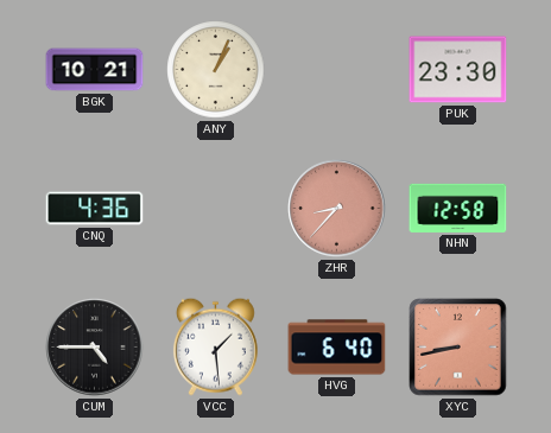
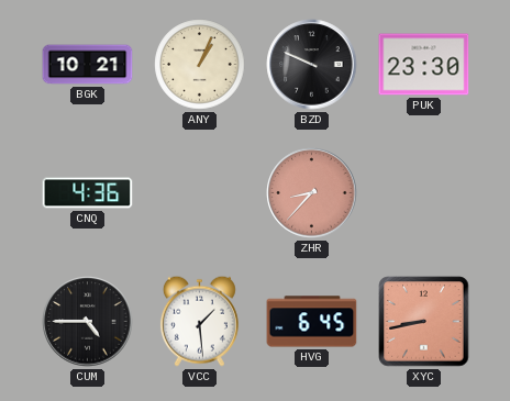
BZD: none -> 9:49
NHN: 12:58 -> none
HVG: 6:40 -> 6:45
